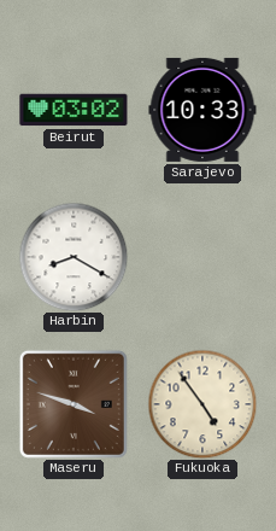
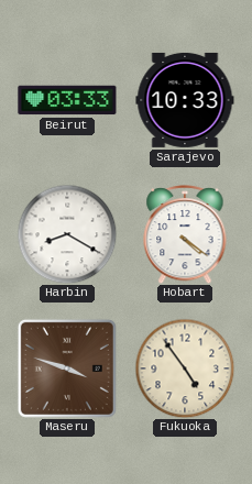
Beirut: 03:02 -> 03:33
Hobart: none -> 4:21
